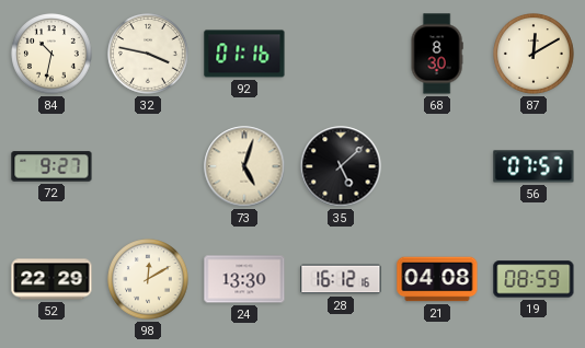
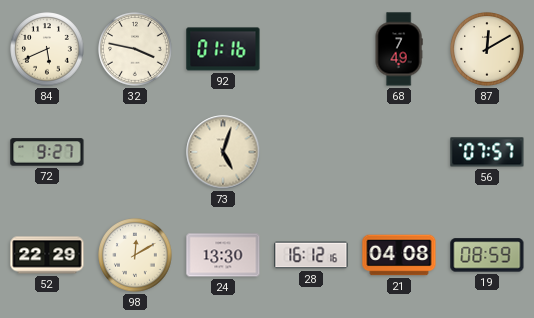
84: 10:32 -> 5:41
68: 8:30 -> 7:49
35: 5:08 -> none
